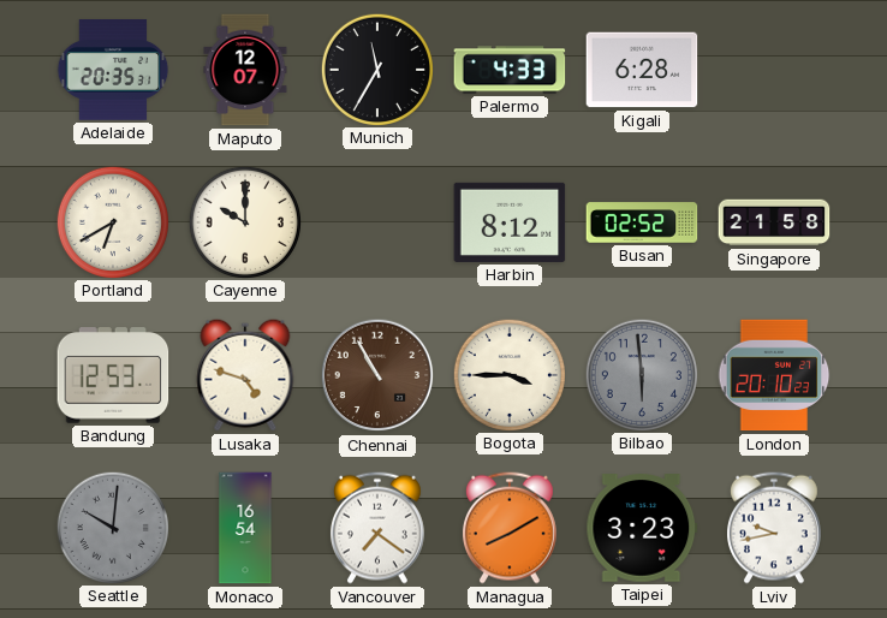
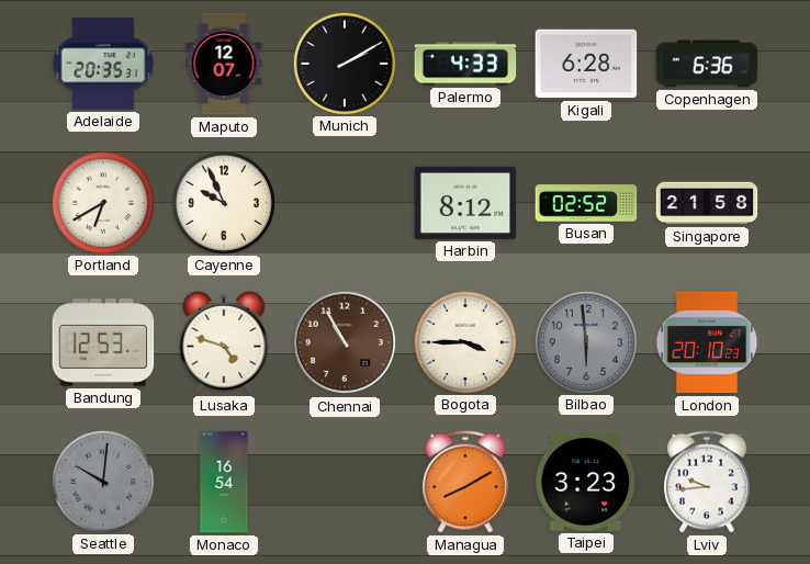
Munich: 11:35 -> 2:10
Copenhagen: none -> 6:36
Cayenne: 10:00 -> 9:56
Vancouver: 7:21 -> none
Lviv: 9:43 -> 9:44
